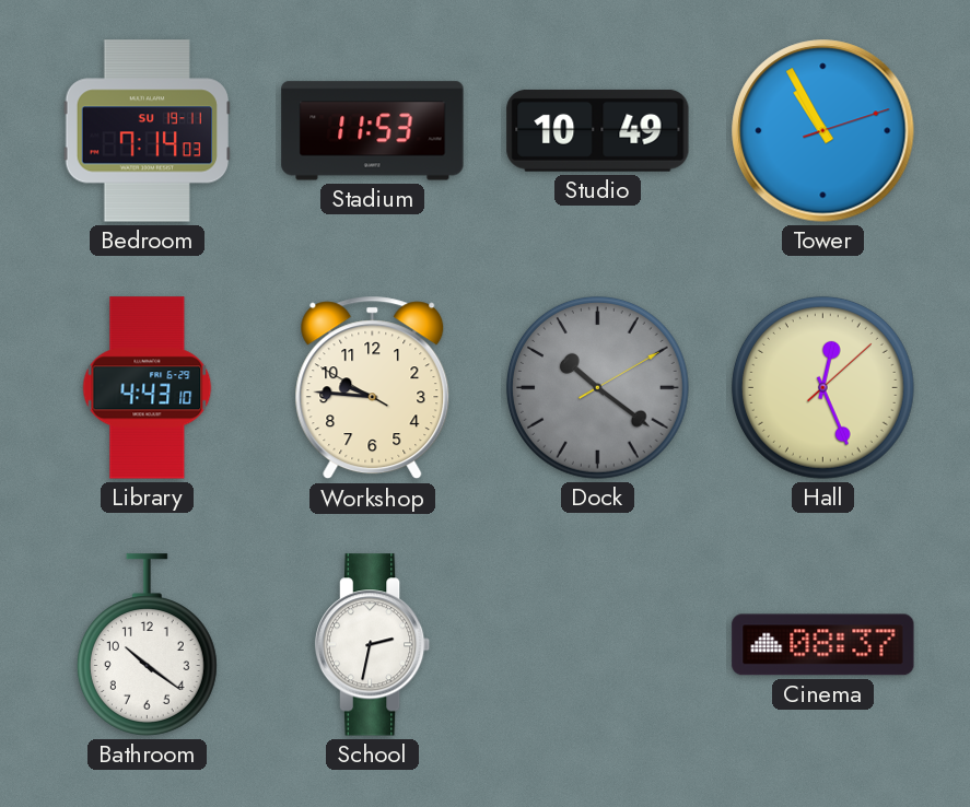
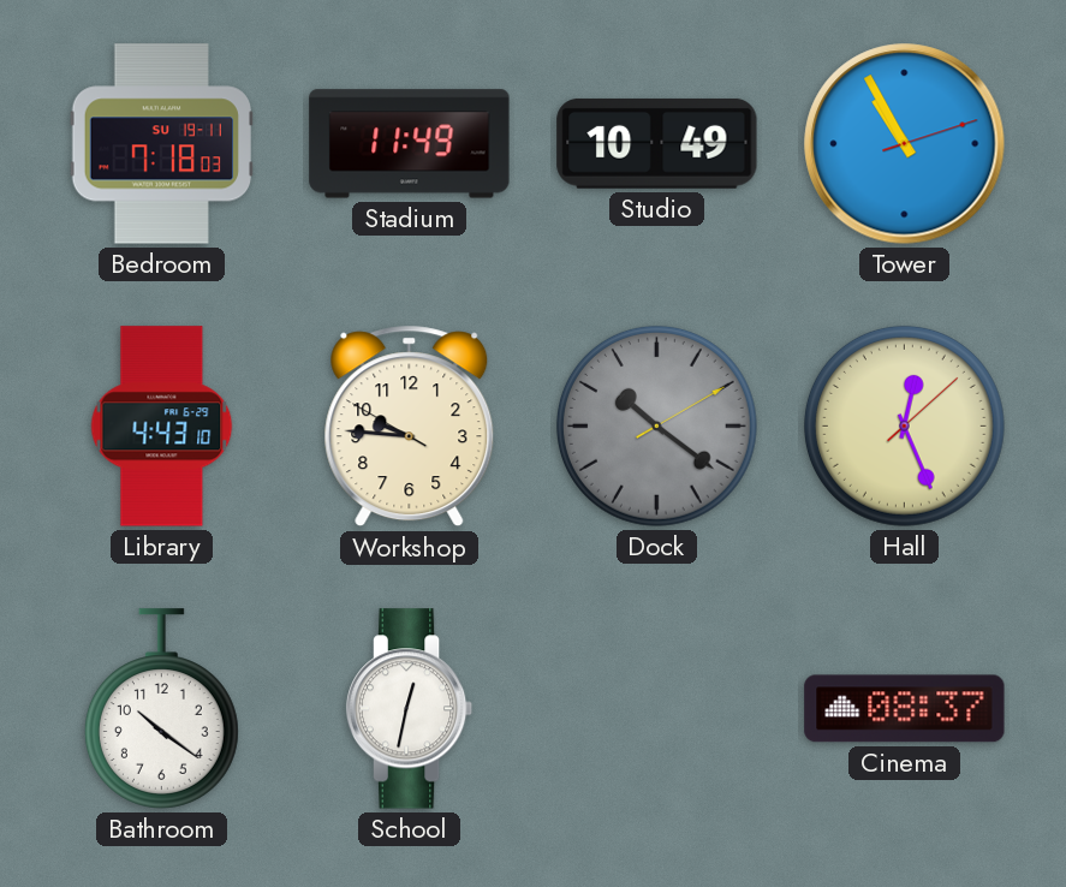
Bedroom: 7:14 -> 7:18
Stadium: 11:53 -> 11:49
School: 2:32 -> 12:32
